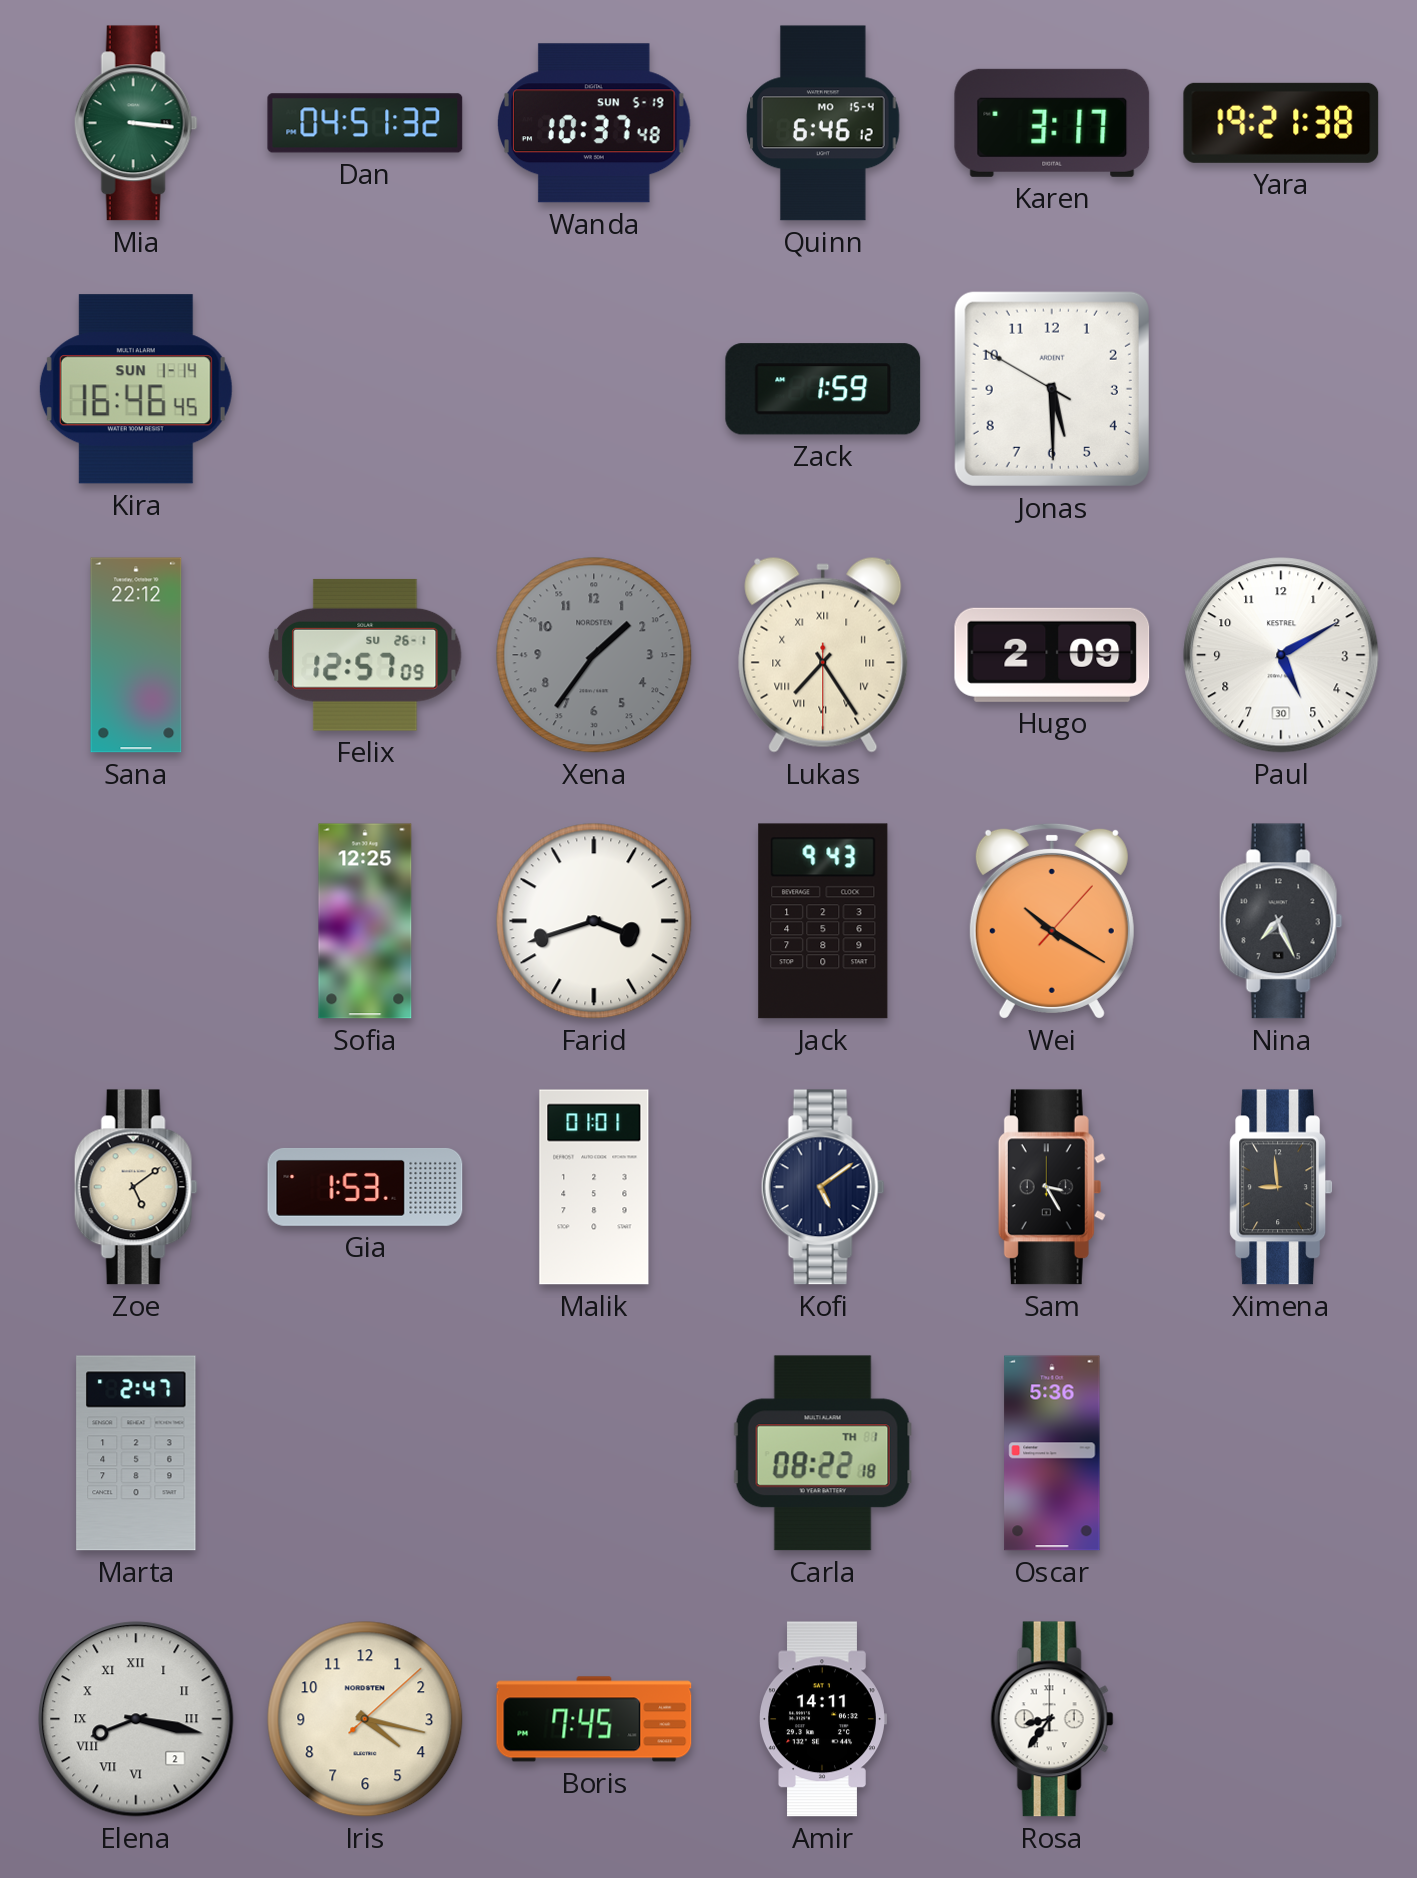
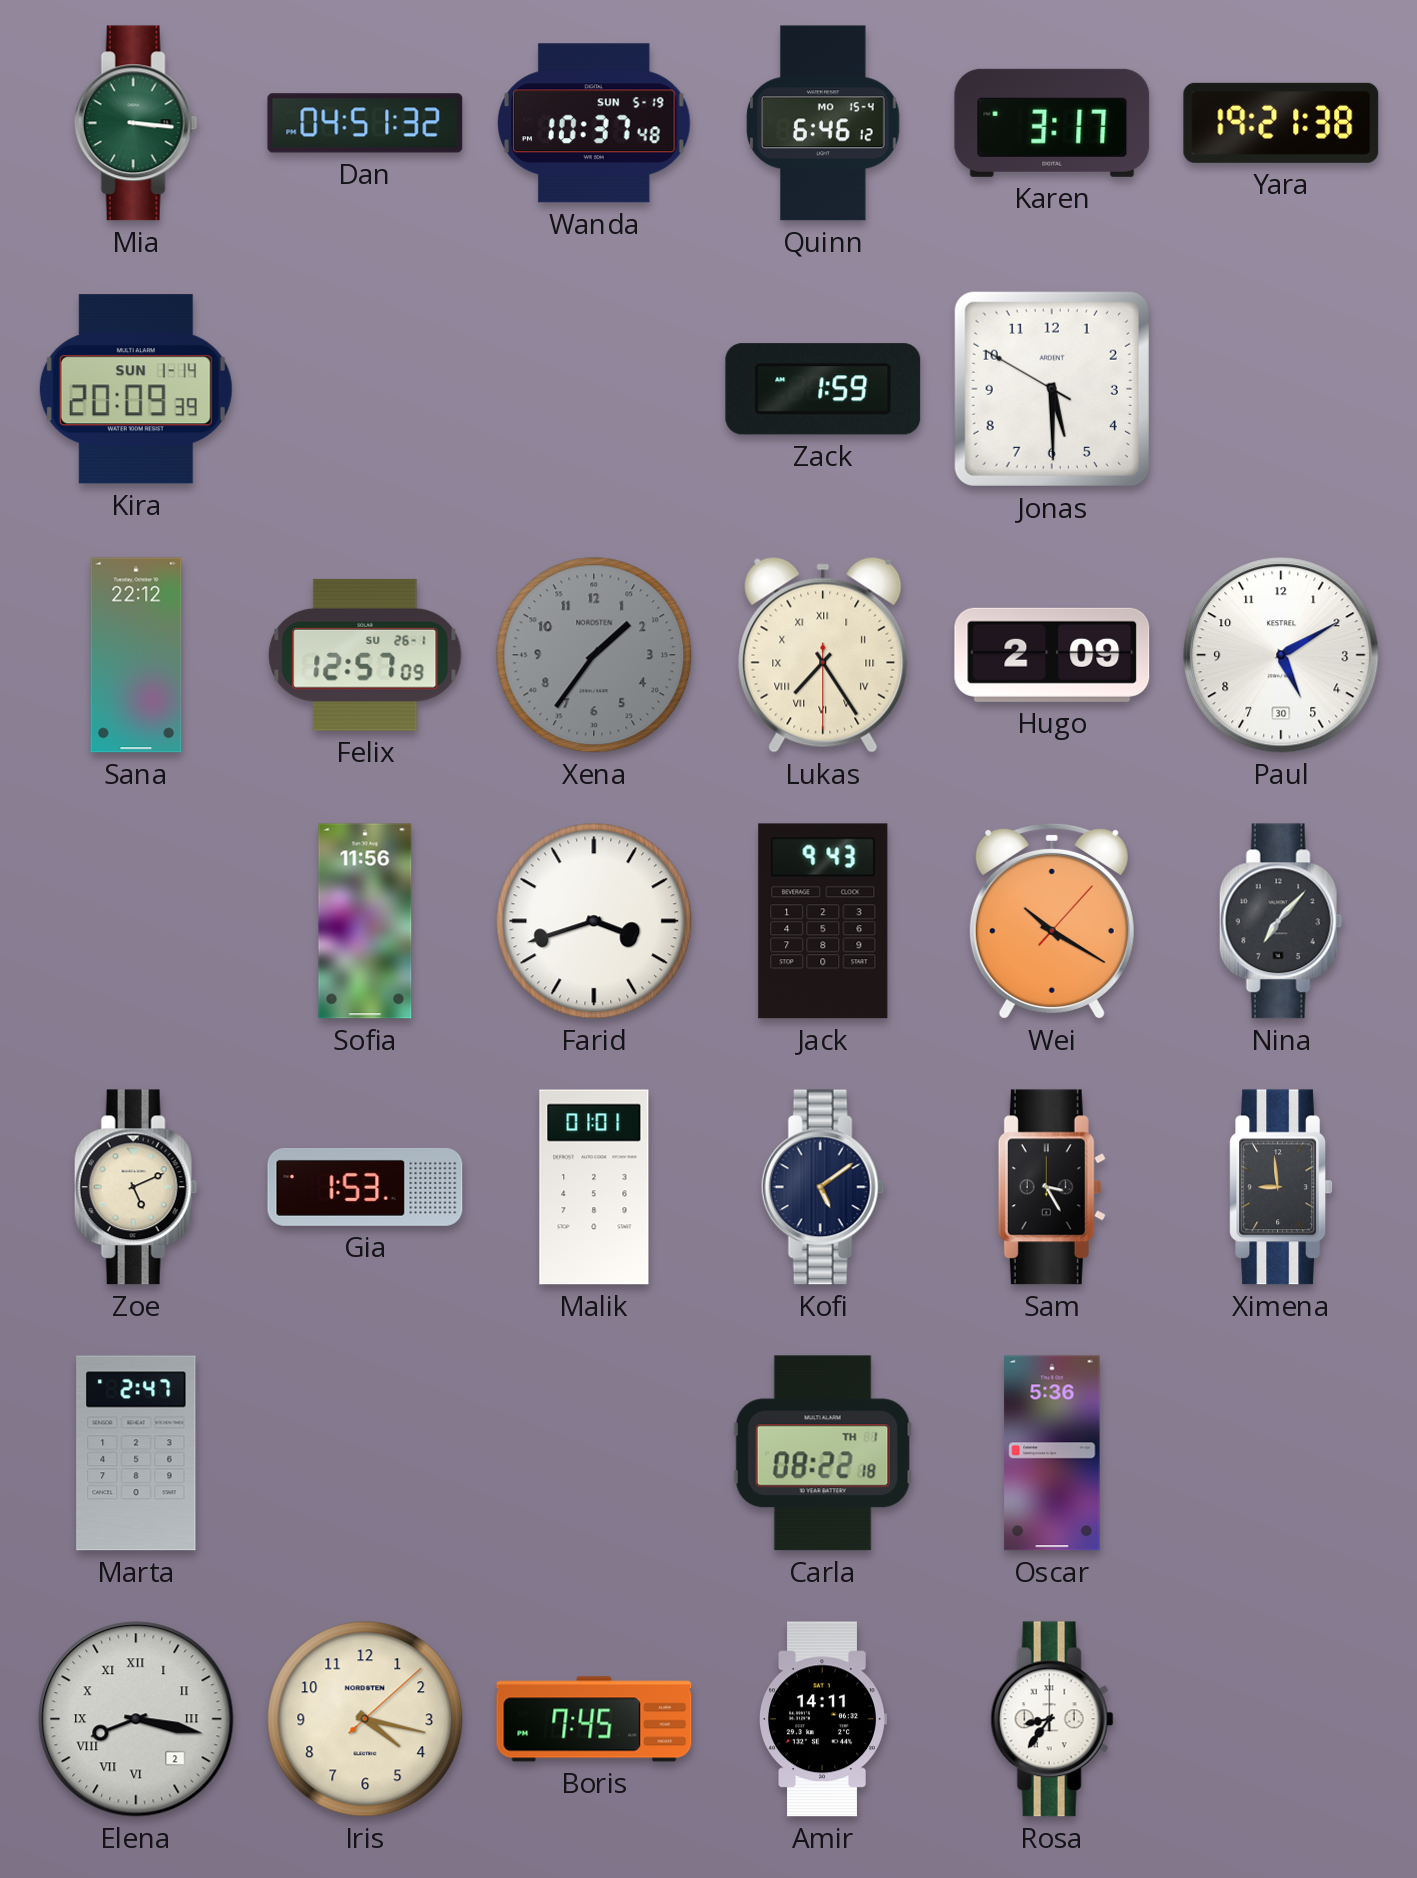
Kira: 16:46 -> 20:09
Sofia: 12:25 -> 11:56
Nina: 7:26 -> 7:07
Zoe: 5:09 -> 5:11
